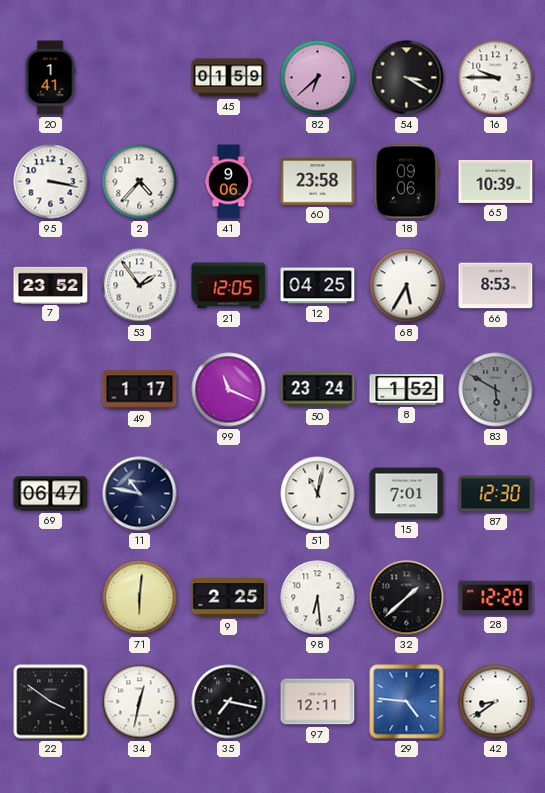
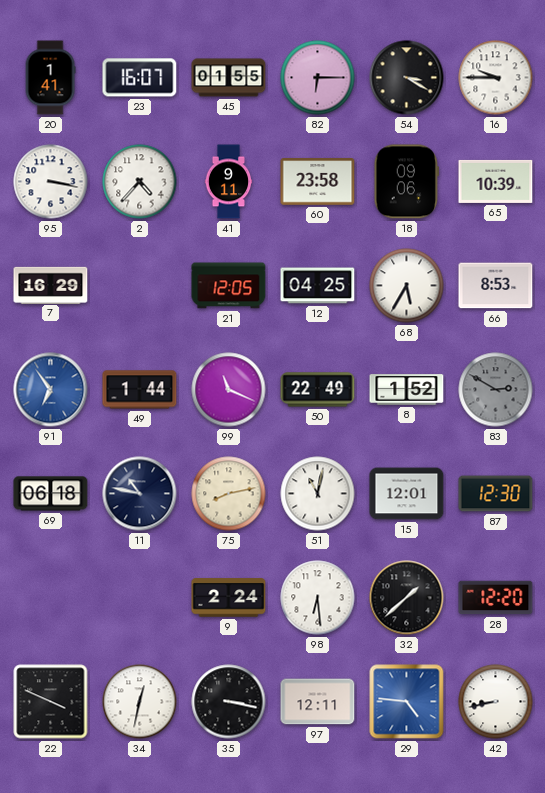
23: none -> 16:07
45: 01:59 -> 01:55
82: 6:38 -> 6:15
41: 9:06 -> 9:11
7: 23:52 -> 16:29
53: 1:54 -> none
91: none -> 6:54
49: 1:17 -> 1:44
50: 23:24 -> 22:49
83: 5:50 -> 2:50
69: 06:47 -> 06:18
75: none -> 8:13
15: 7:01 -> 12:01
71: 6:01 -> none
9: 2:25 -> 2:24
22: 3:51 -> 3:49
35: 7:17 -> 3:17
42: 8:39 -> 8:43
